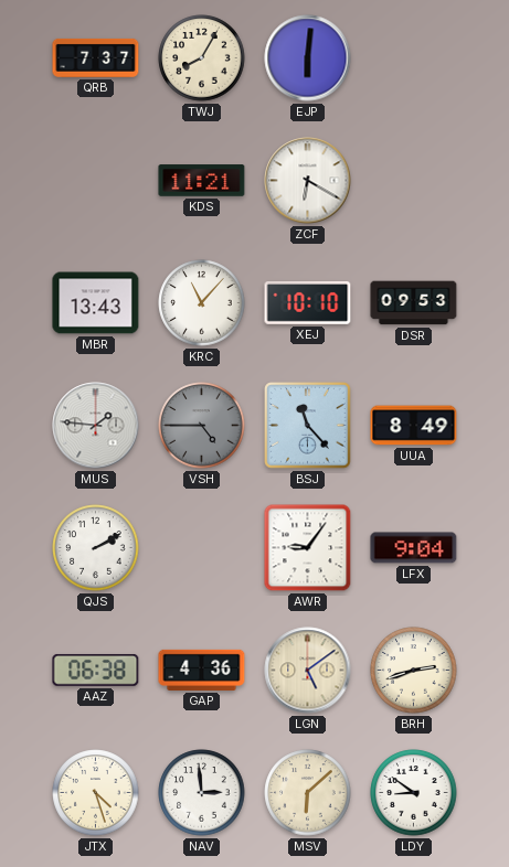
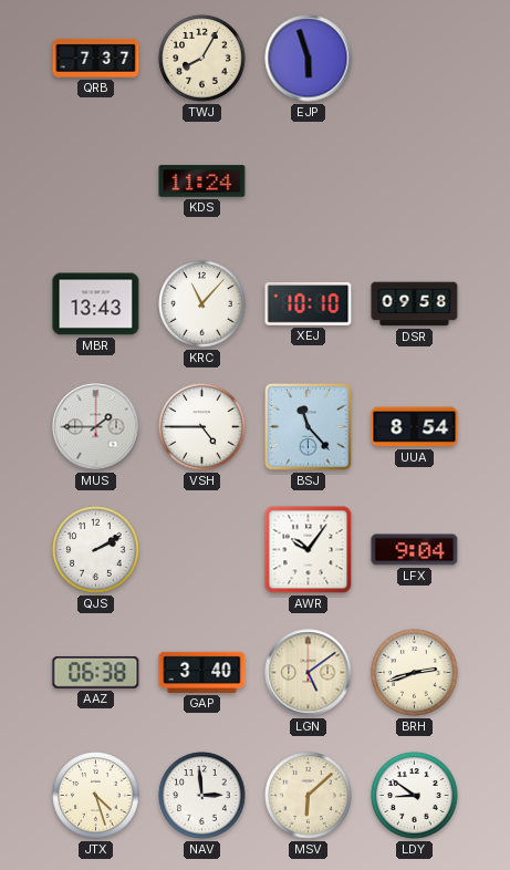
EJP: 6:01 -> 5:57
KDS: 11:21 -> 11:24
ZCF: 6:20 -> none
DSR: 09:53 -> 09:58
MUS: 1:46 -> 1:45
VSH dial: grey -> white
UUA: 8:49 -> 8:54
AWR: 9:06 -> 10:06
GAP: 4:36 -> 3:40
